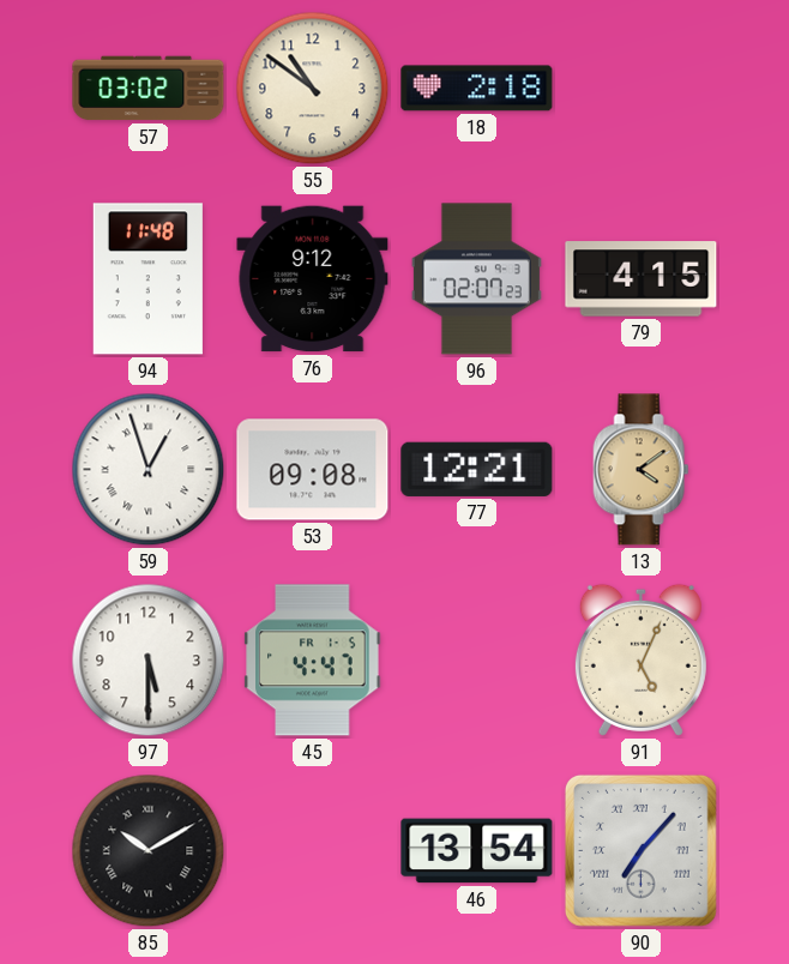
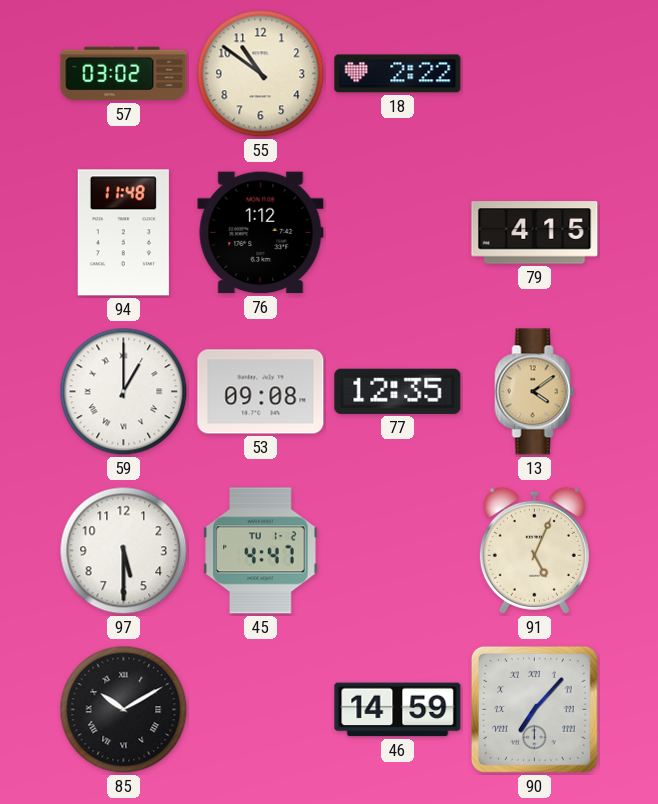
18: 2:18 -> 2:22
76: 9:12 -> 1:12
96: 02:07 -> none
59: 12:57 -> 1:00
77: 12:21 -> 12:35
45 date: FR 1-5 -> TU 1-2
46: 13:54 -> 14:59
